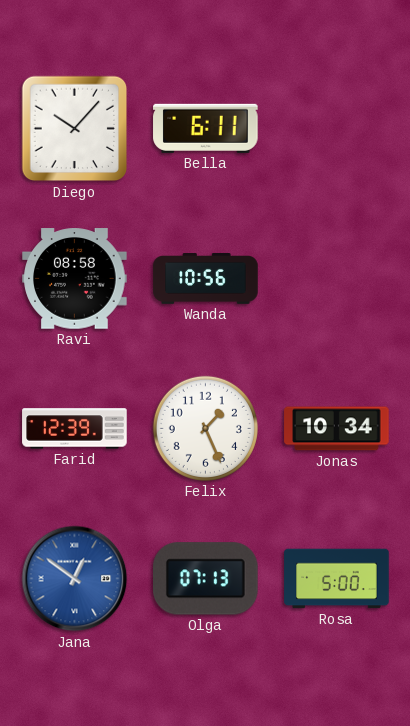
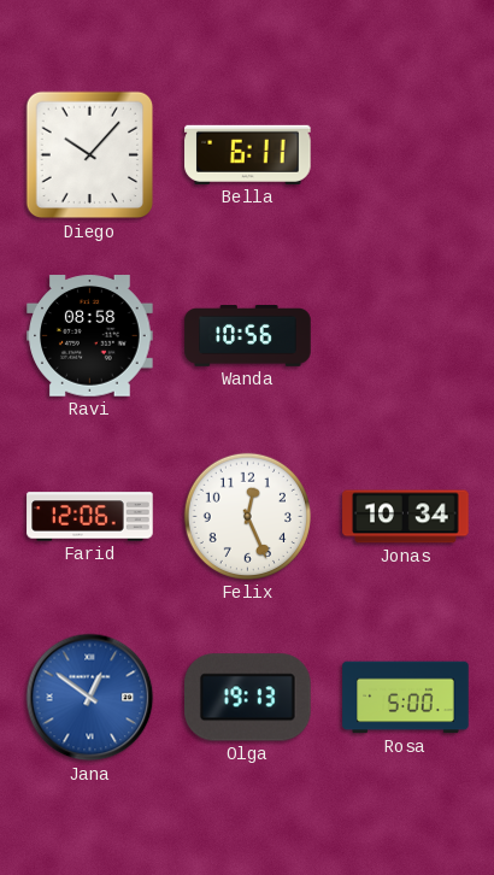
Farid: 12:39 -> 12:06
Felix: 1:26 -> 12:26
Olga: 07:13 -> 19:13
